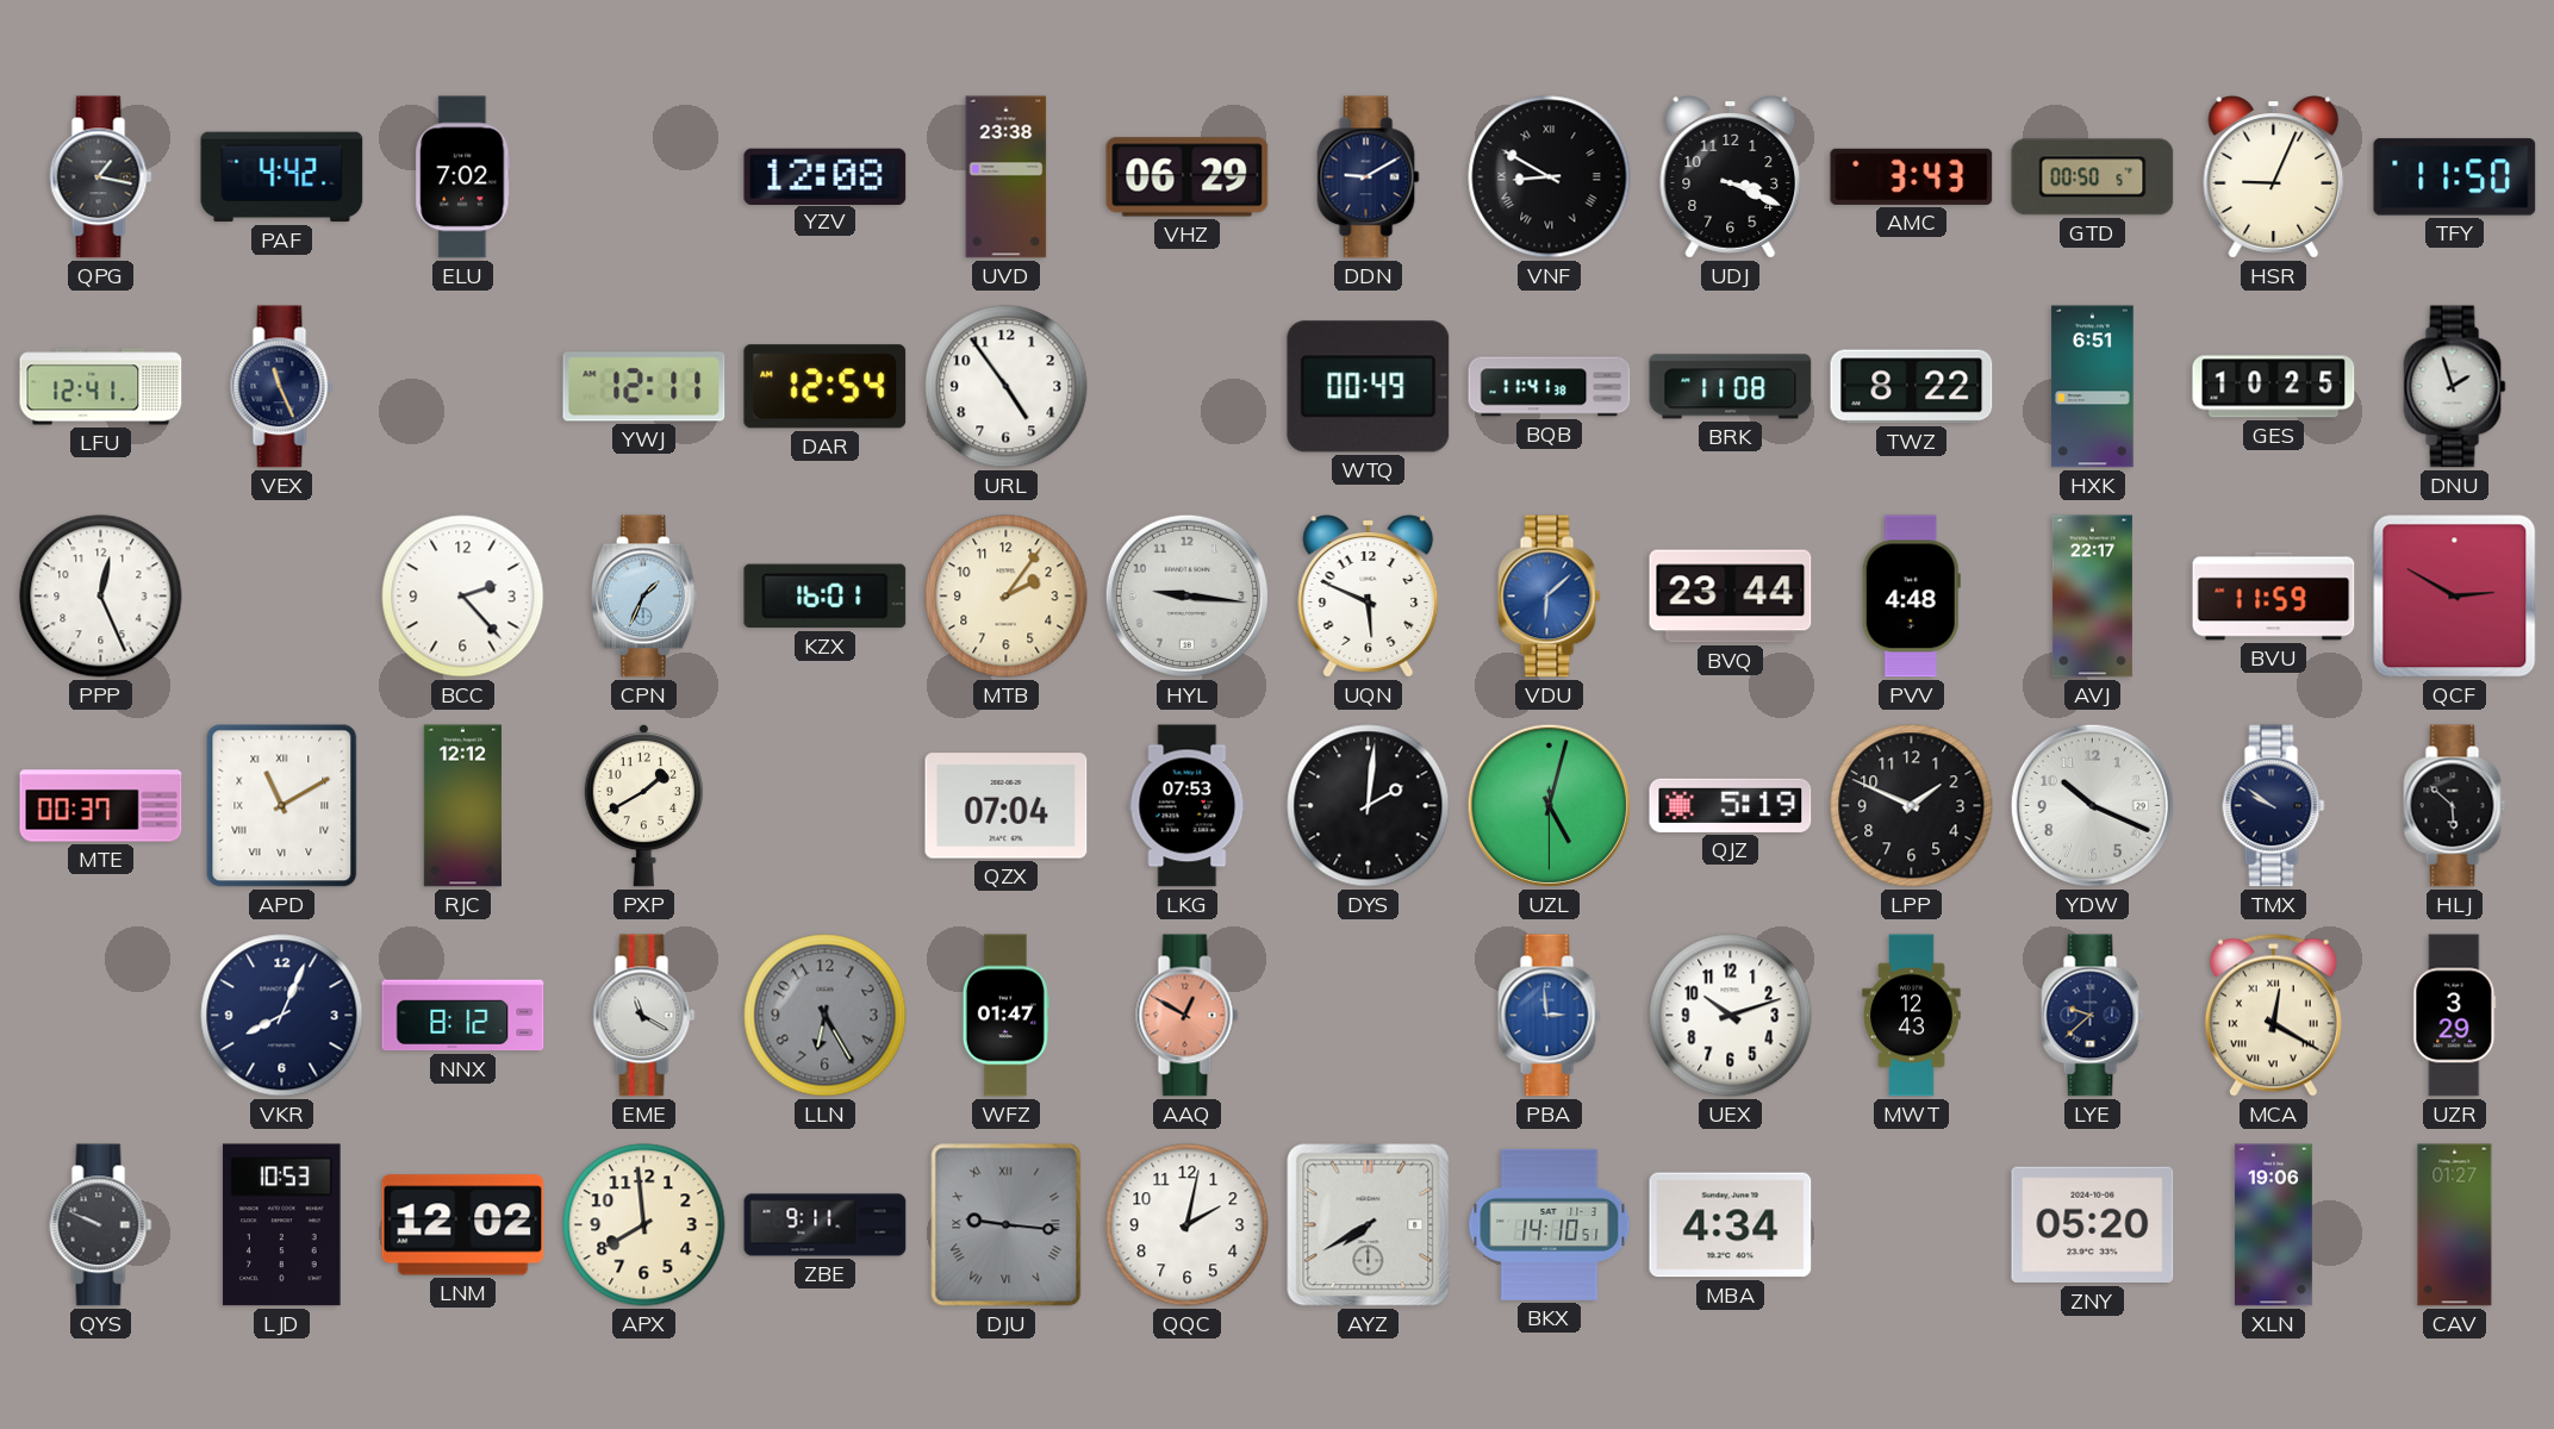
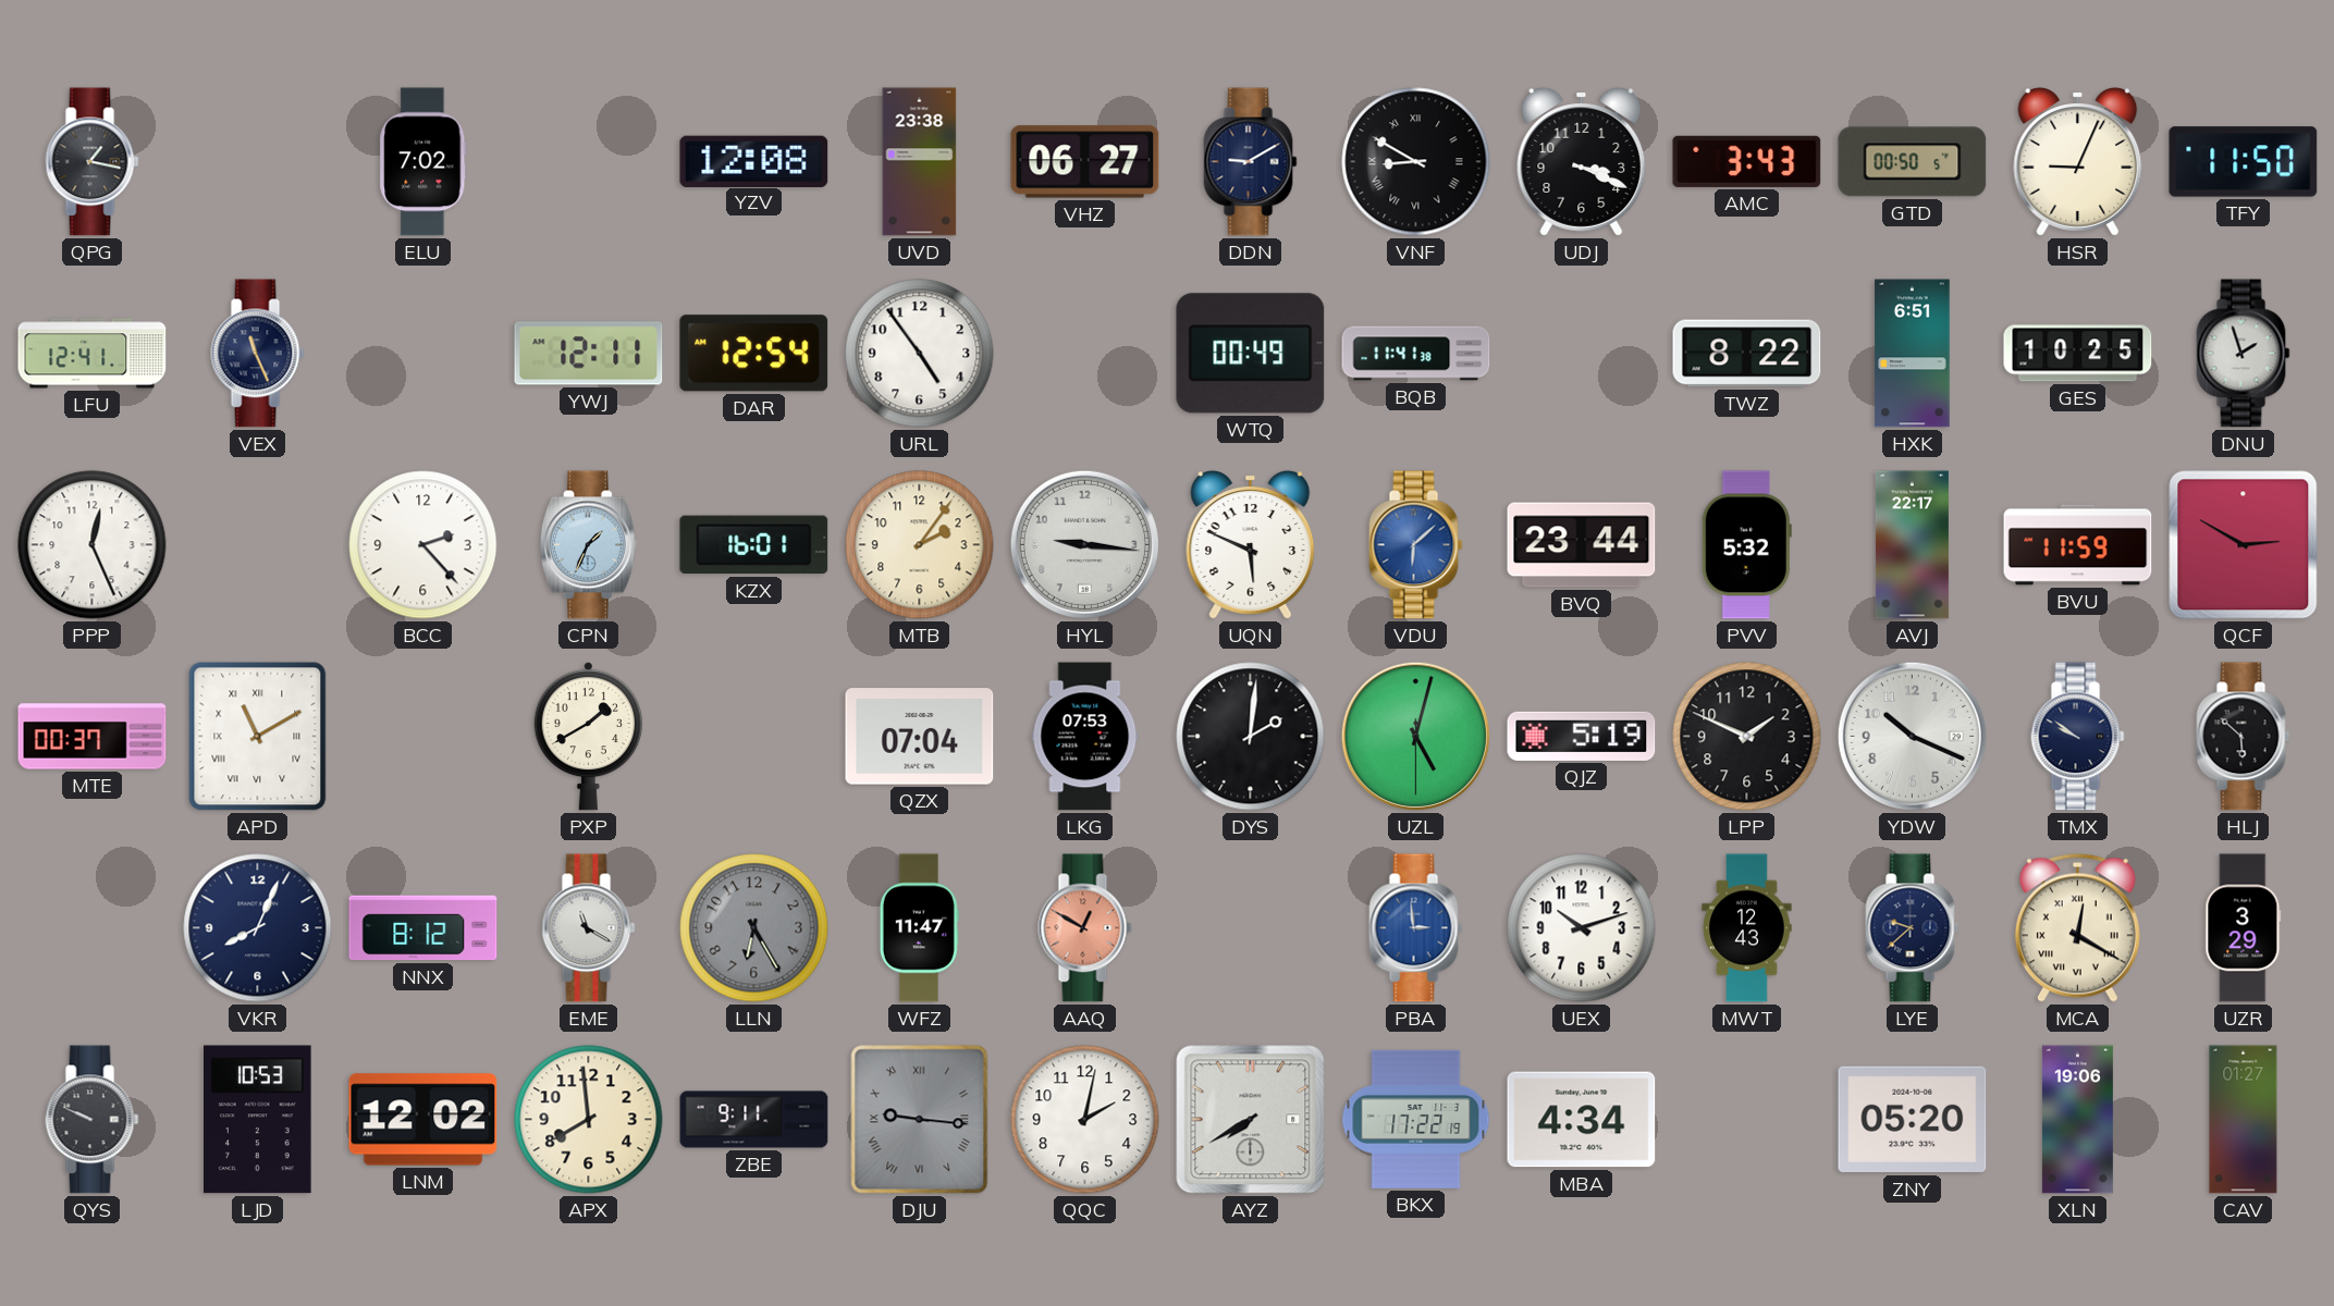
PAF: 4:42 -> none
VHZ: 06:29 -> 06:27
BRK: 11:08 -> none
PVV: 4:48 -> 5:32
RJC: 12:12 -> none
WFZ: 01:47 -> 11:47
BKX: 14:10 -> 17:22
